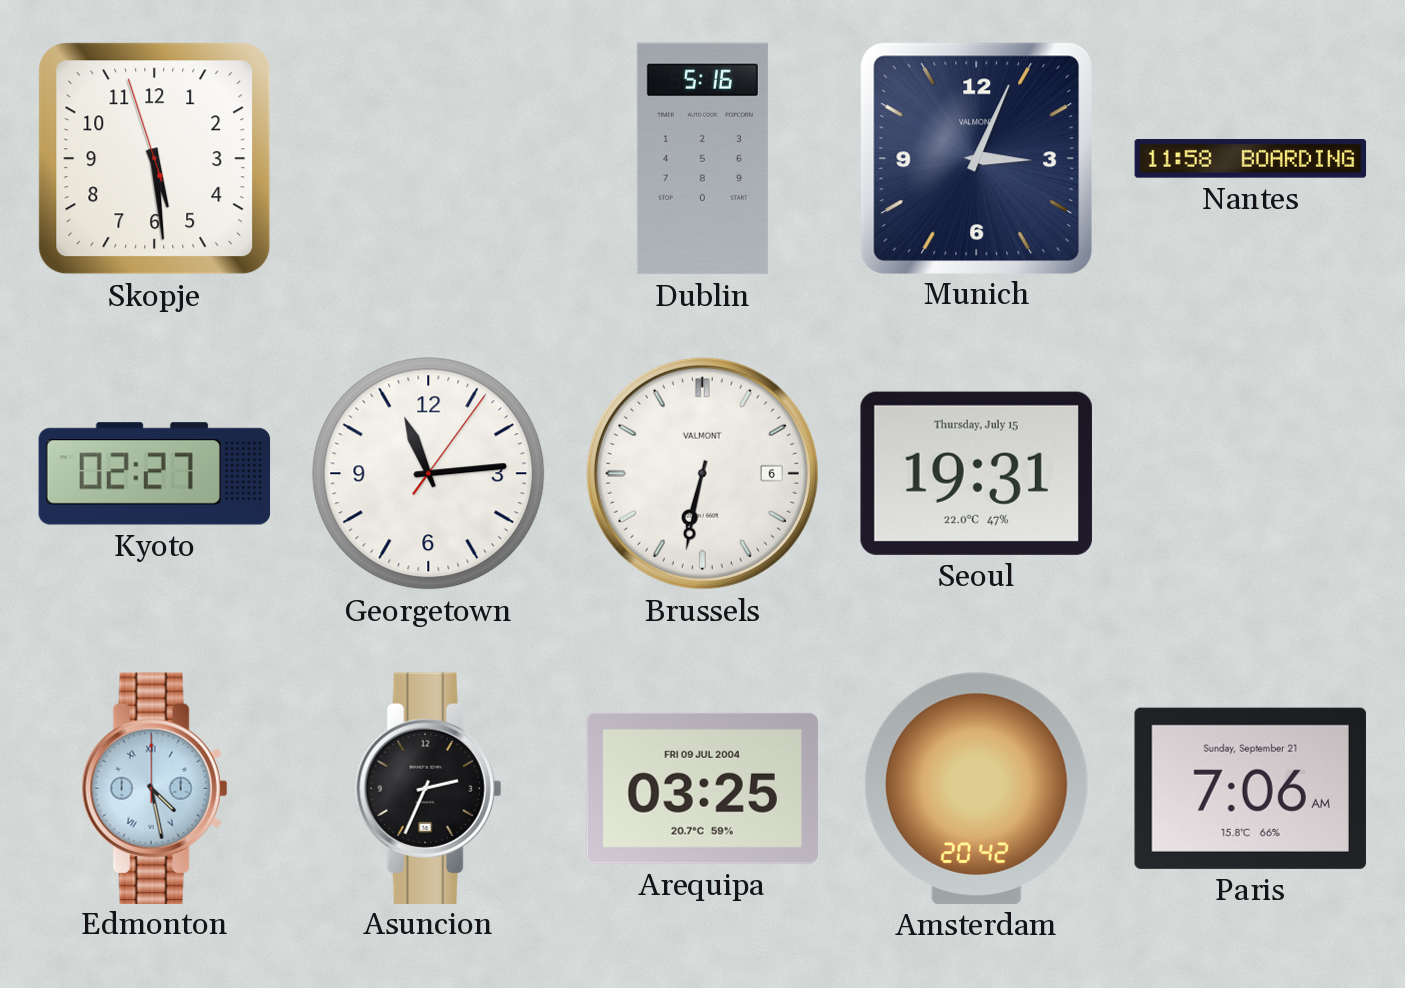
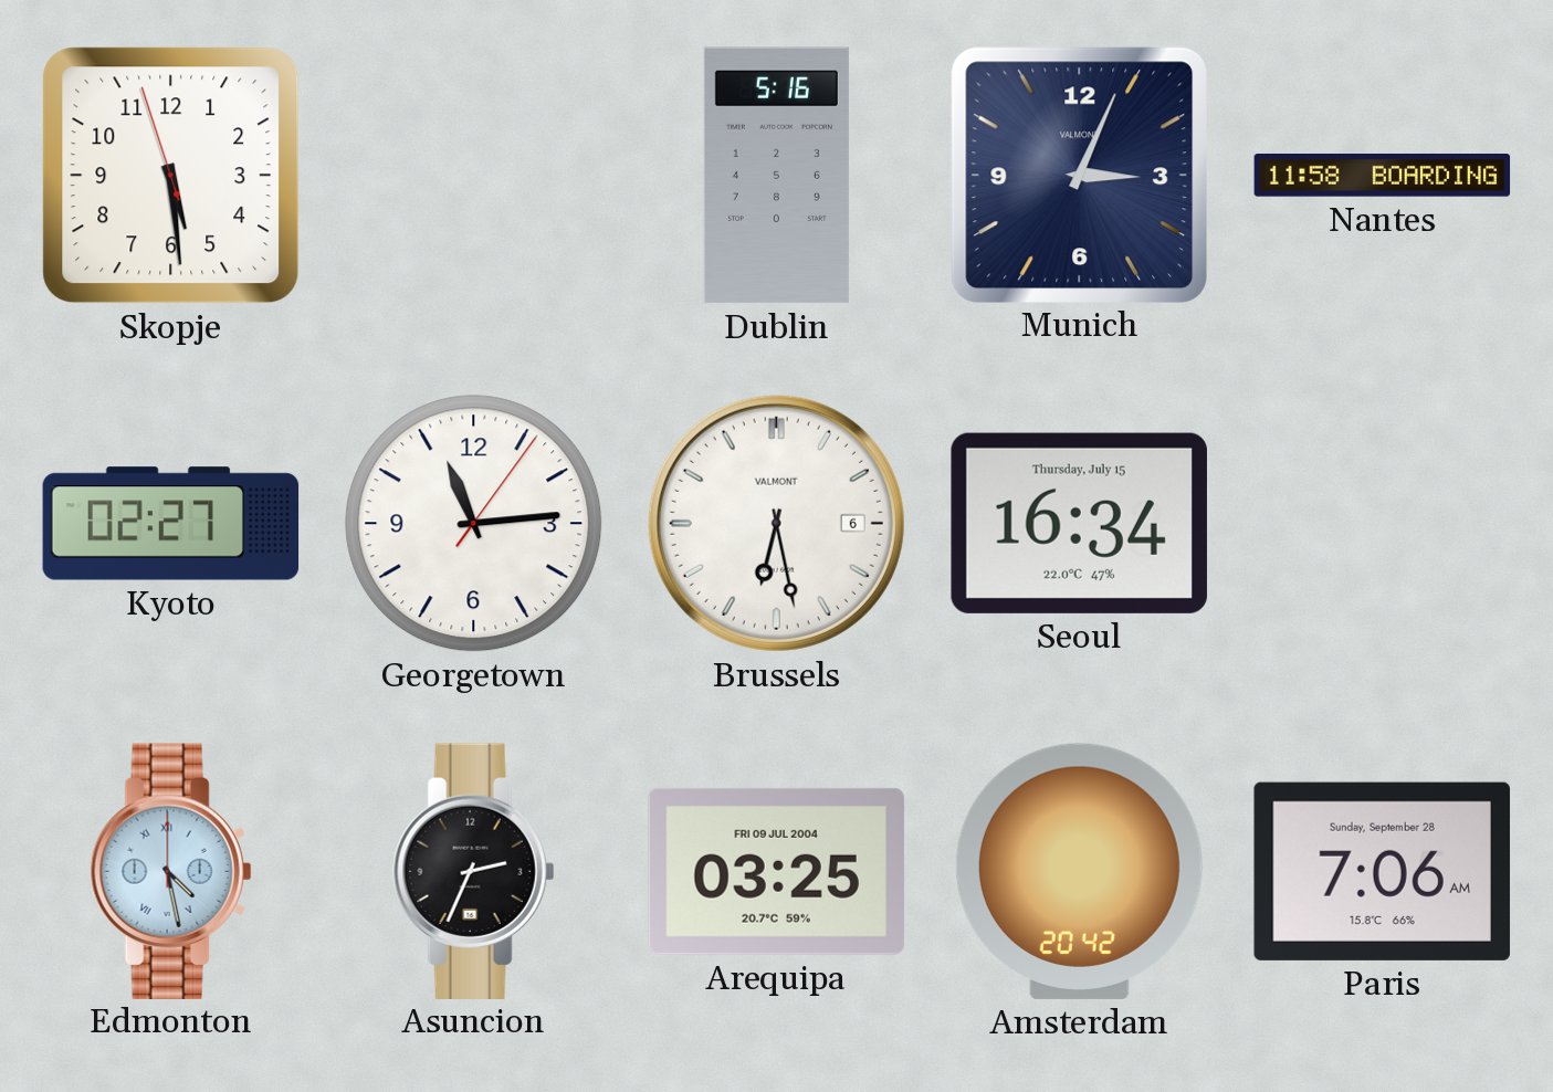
Brussels: 6:32 -> 6:28
Seoul: 19:31 -> 16:34
Paris date: Sunday, September 21 -> Sunday, September 28
